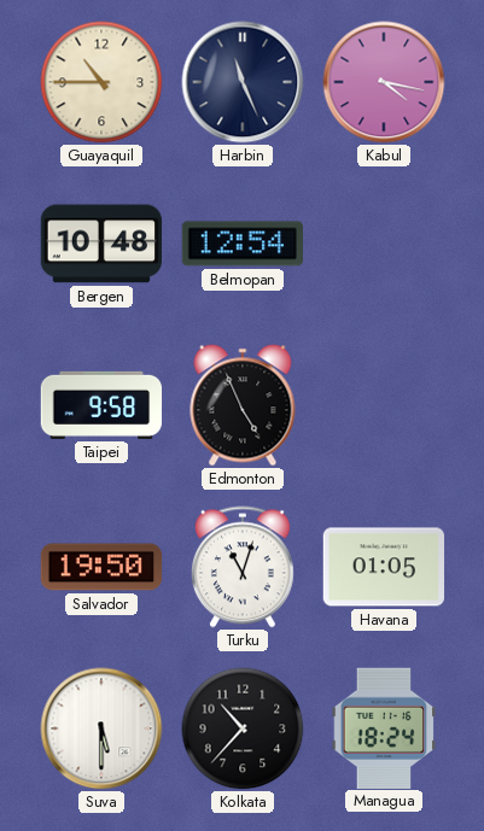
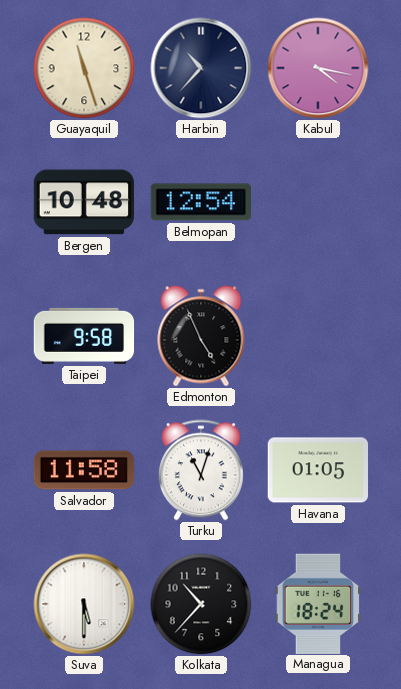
Guayaquil: 10:45 -> 11:27
Harbin: 11:26 -> 10:37
Salvador: 19:50 -> 11:58
